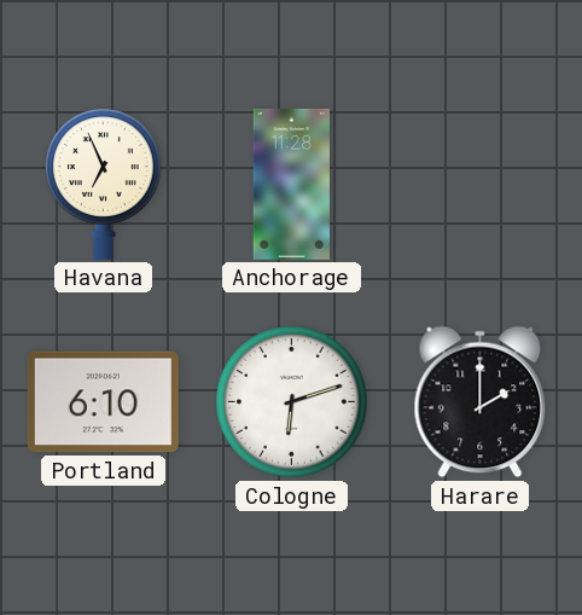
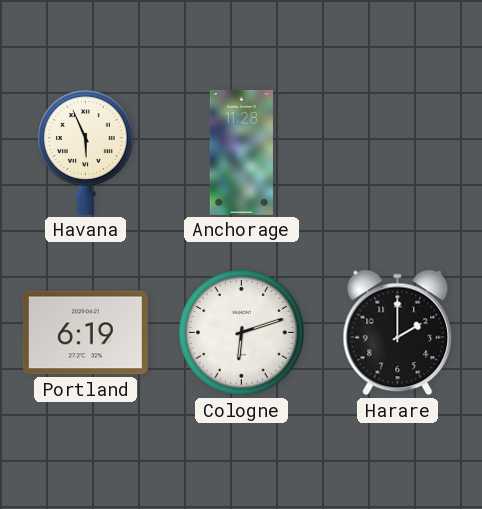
Havana: 6:56 -> 5:56
Portland: 6:10 -> 6:19
